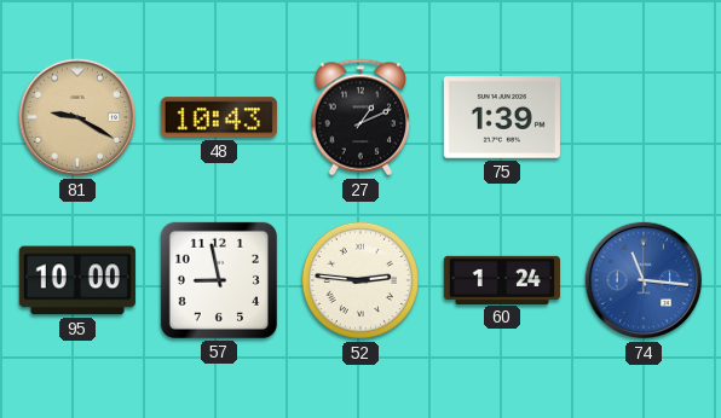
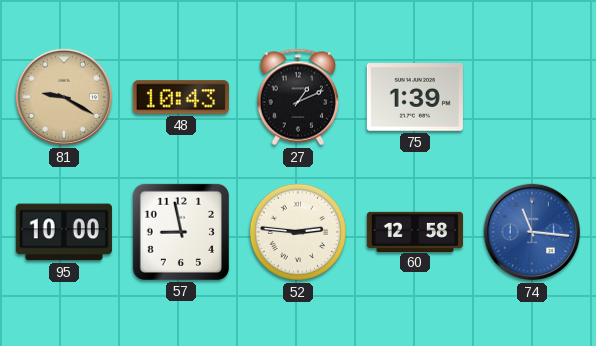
60: 1:24 -> 12:58
